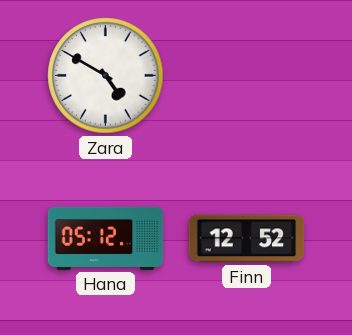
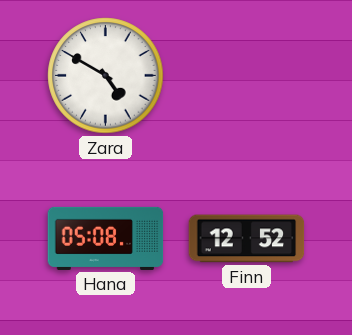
Hana: 05:12 -> 05:08
